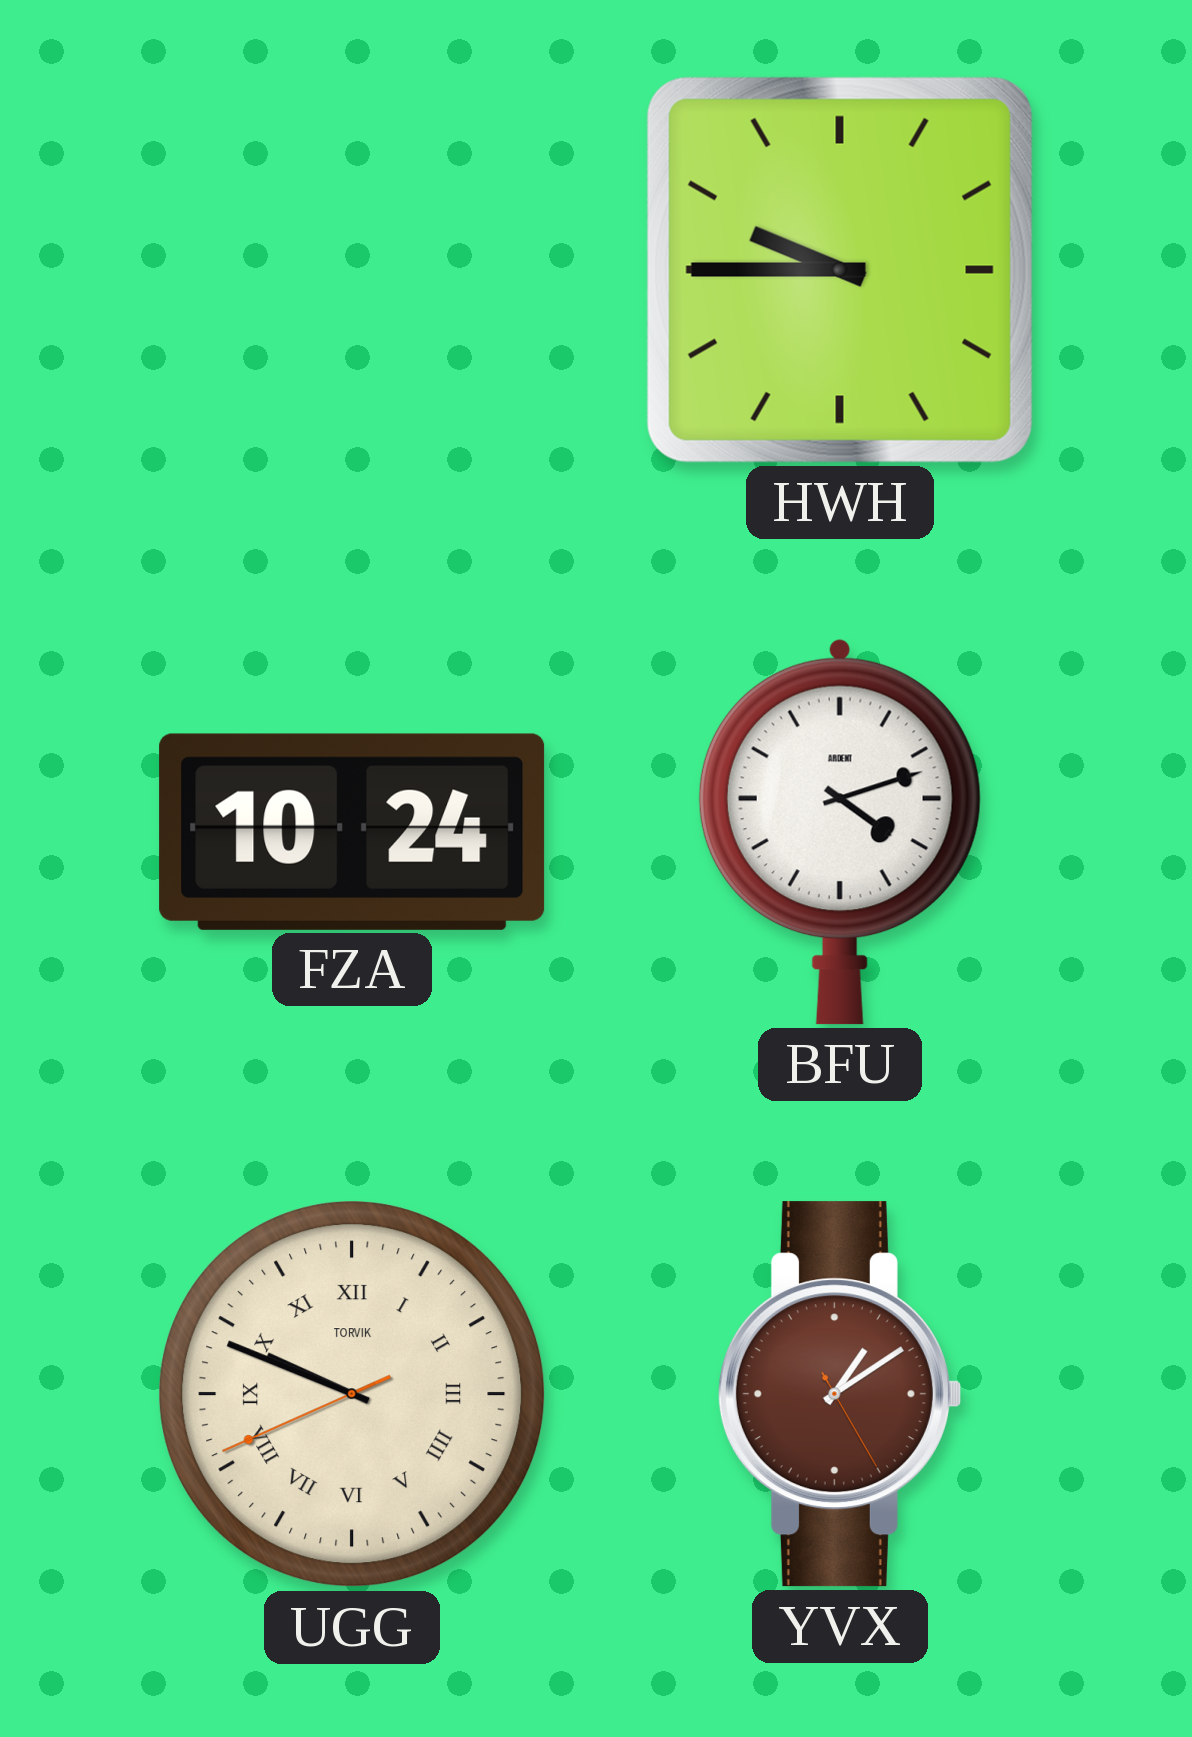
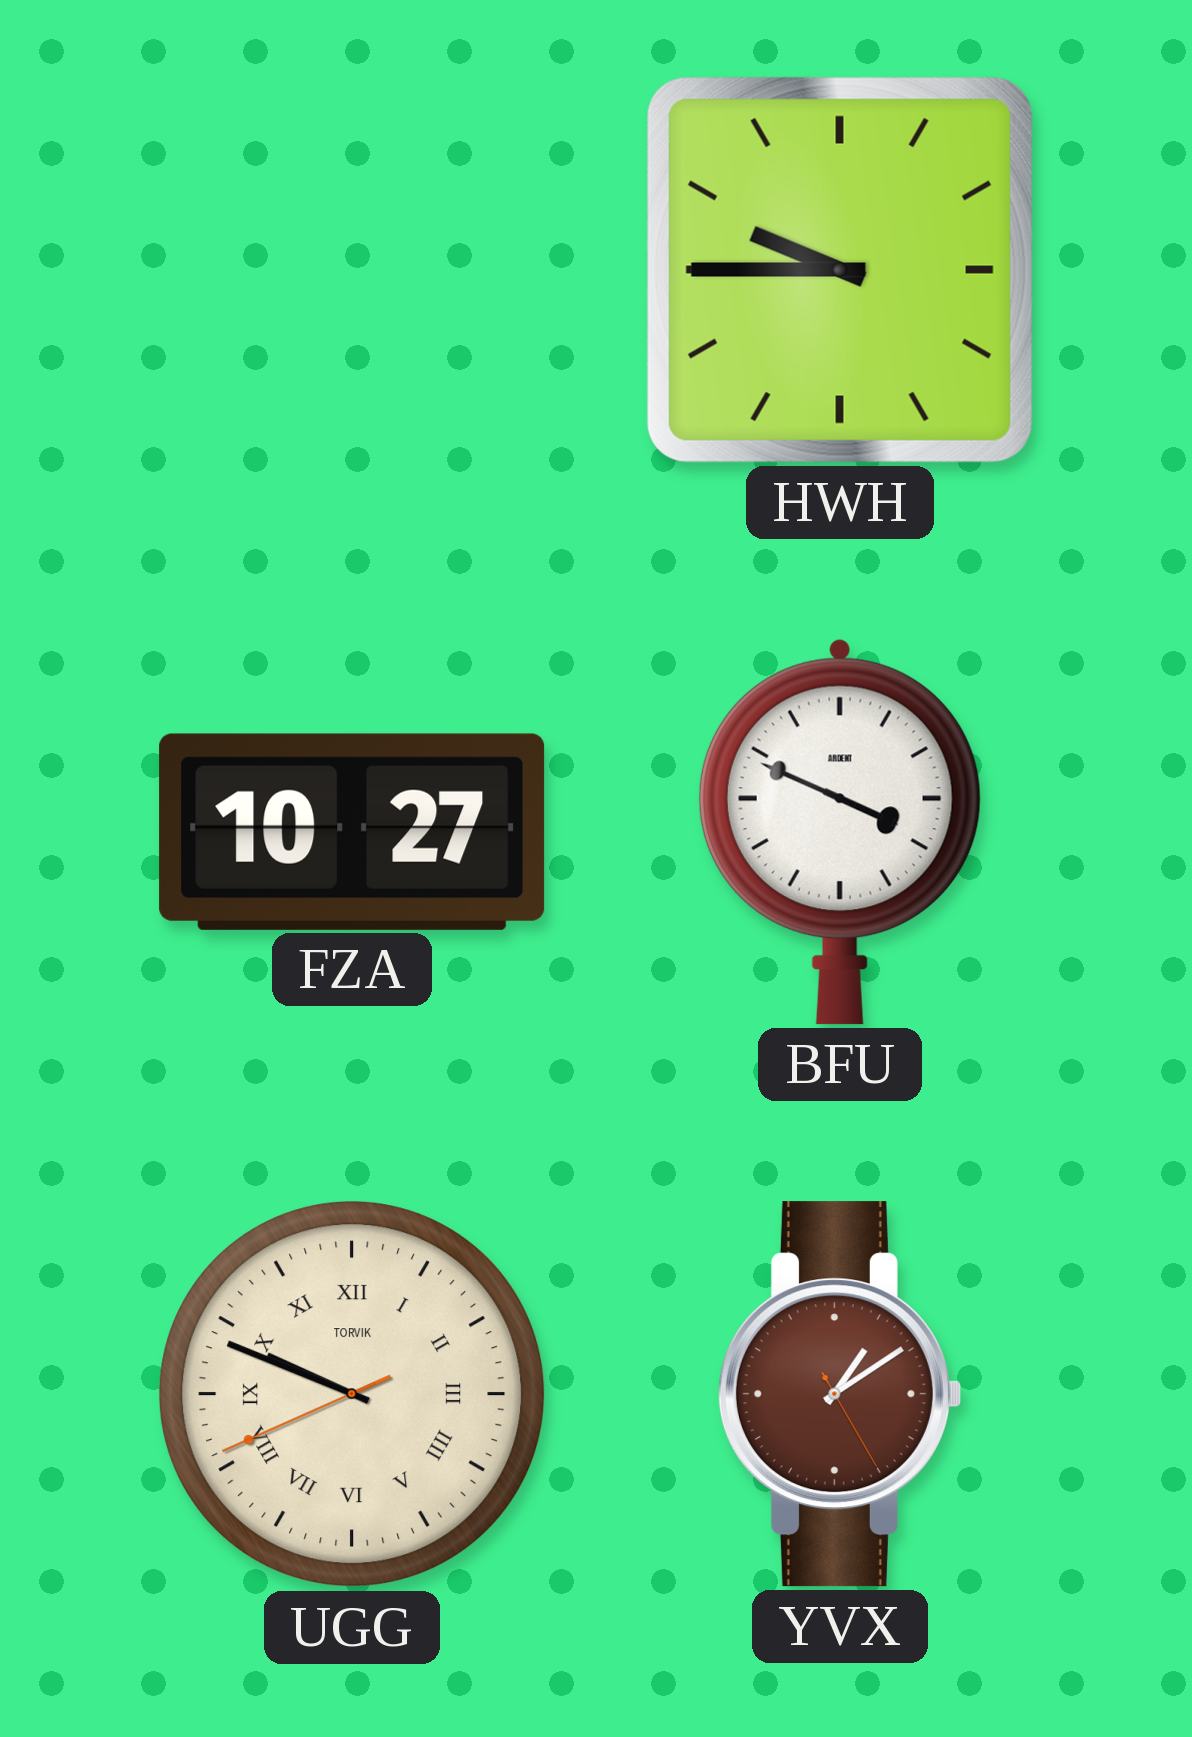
FZA: 10:24 -> 10:27
BFU: 4:12 -> 3:49
